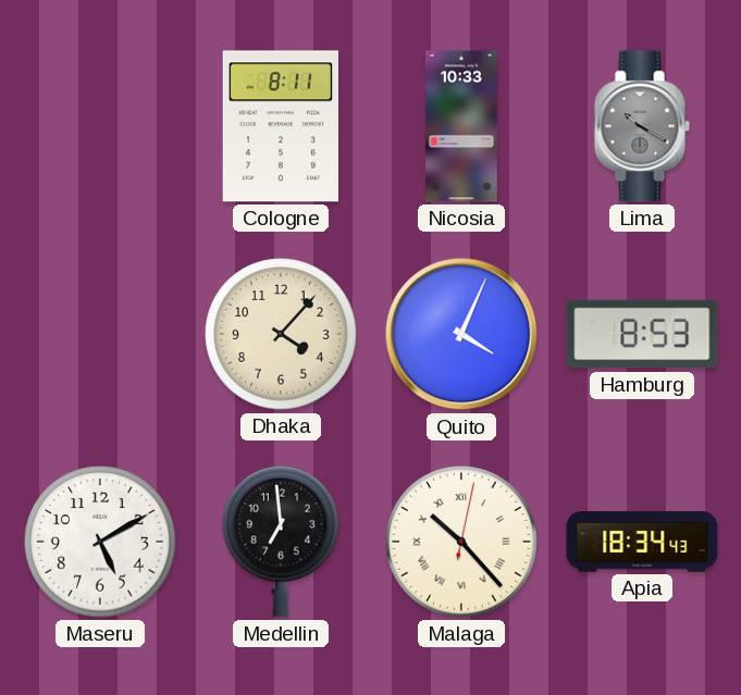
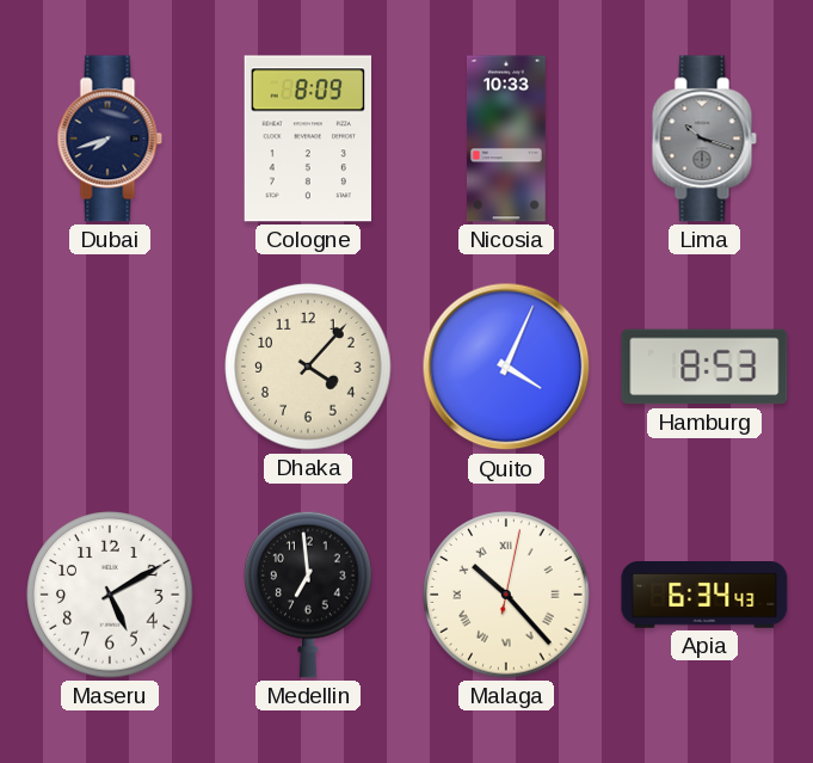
Dubai: none -> 7:42
Cologne: 8:11 -> 8:09
Lima: 10:20 -> 10:18
Apia: 18:34 -> 6:34
